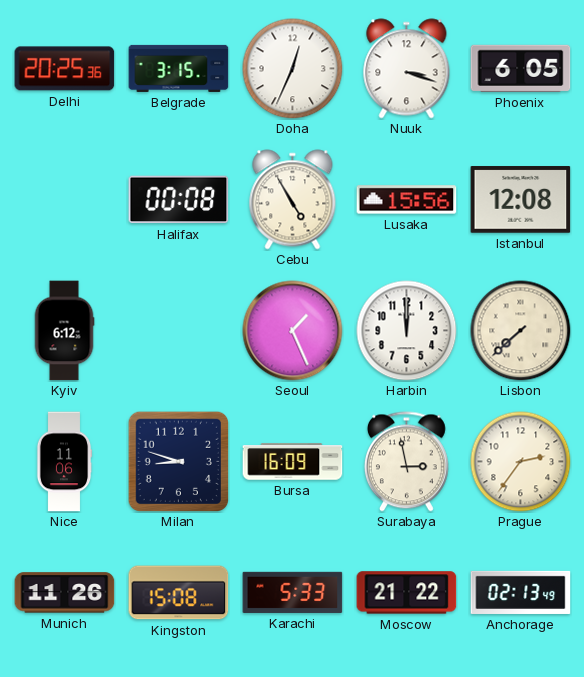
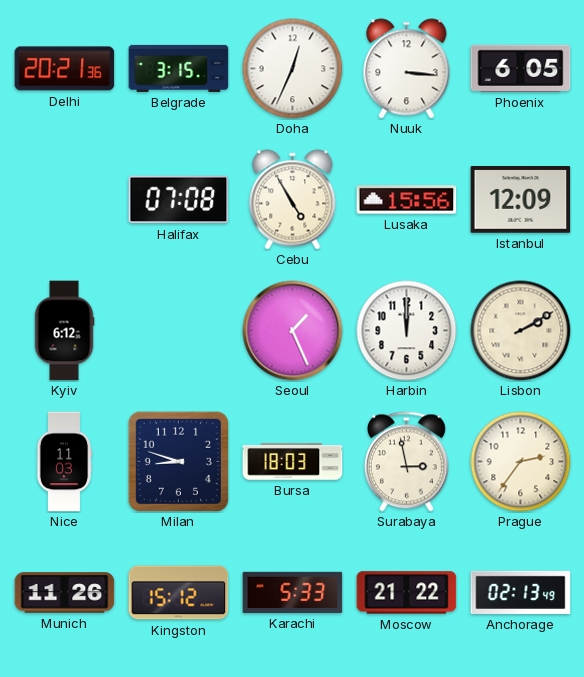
Delhi: 20:25 -> 20:21
Nuuk: 3:18 -> 3:16
Halifax: 00:08 -> 07:08
Istanbul: 12:08 -> 12:09
Lisbon: 7:38 -> 2:10
Nice: 11:06 -> 11:03
Bursa: 16:09 -> 18:03
Kingston: 15:08 -> 15:12
